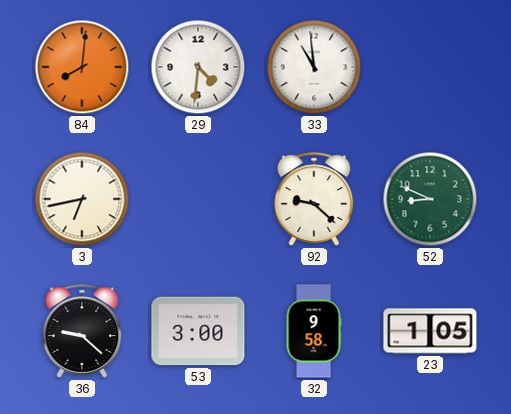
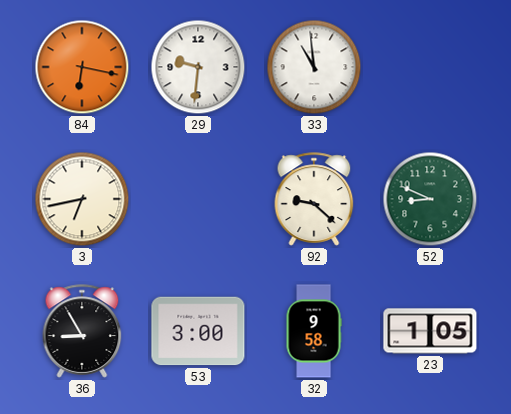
84: 8:01 -> 6:17
29: 4:31 -> 9:31
36: 9:22 -> 8:55
